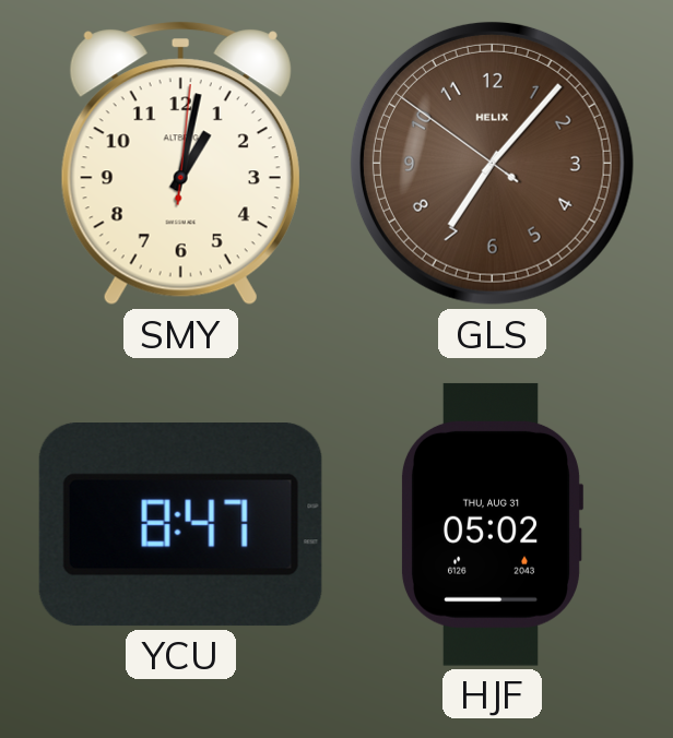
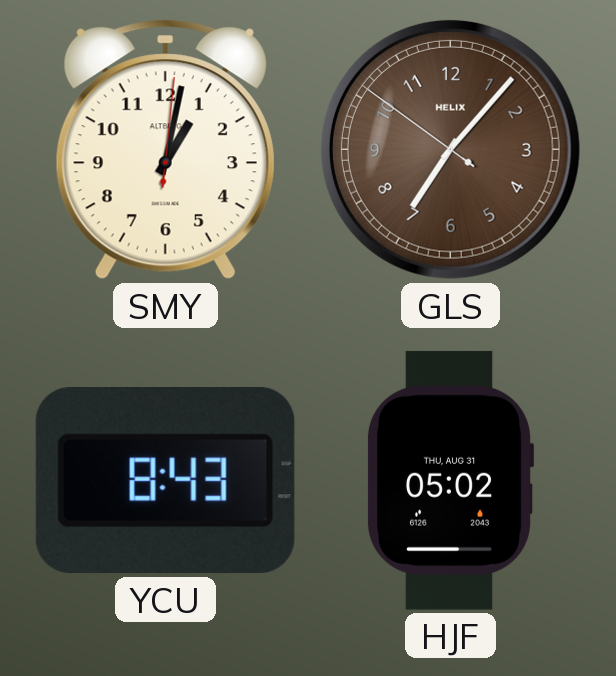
YCU: 8:47 -> 8:43
